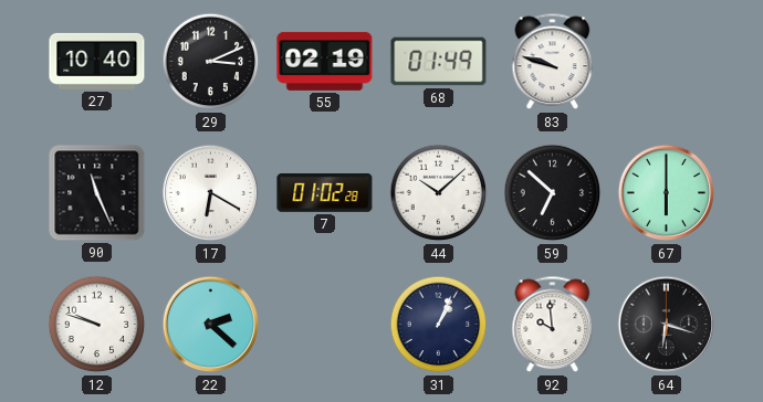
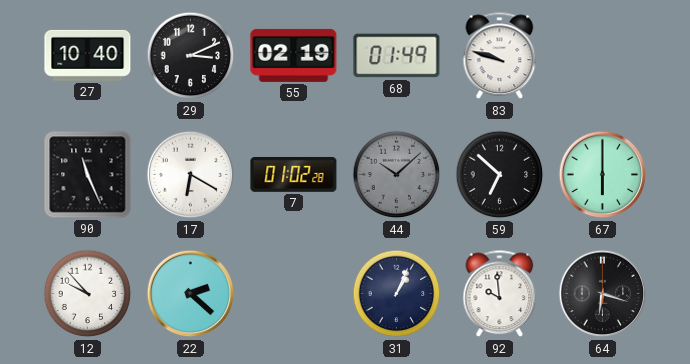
44 dial: white -> grey
12: 9:48 -> 9:53
